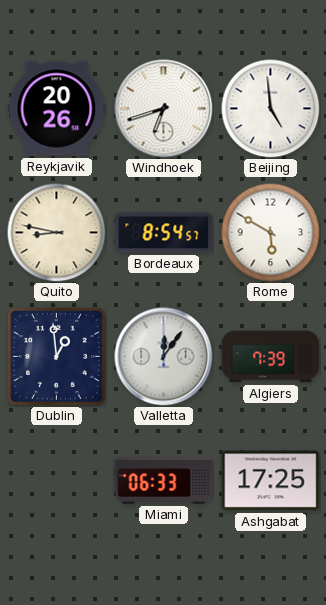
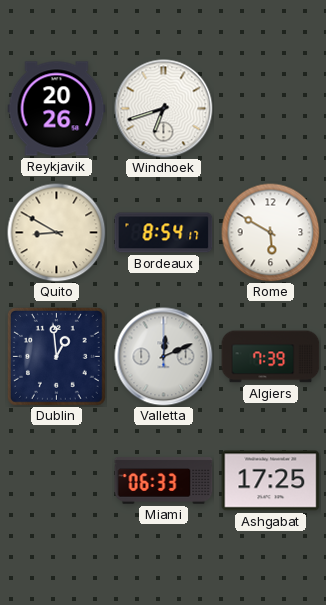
Beijing: 4:59 -> none
Quito: 8:47 -> 8:50
Bordeaux: 8:54:57 -> 8:54:17
Valletta: 12:06 -> 12:11
